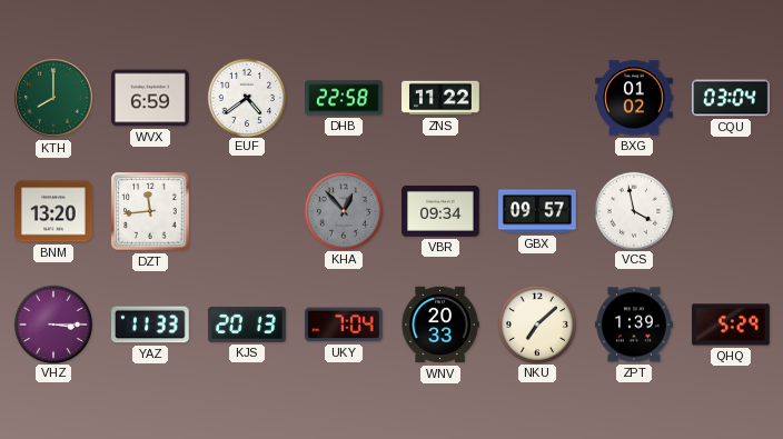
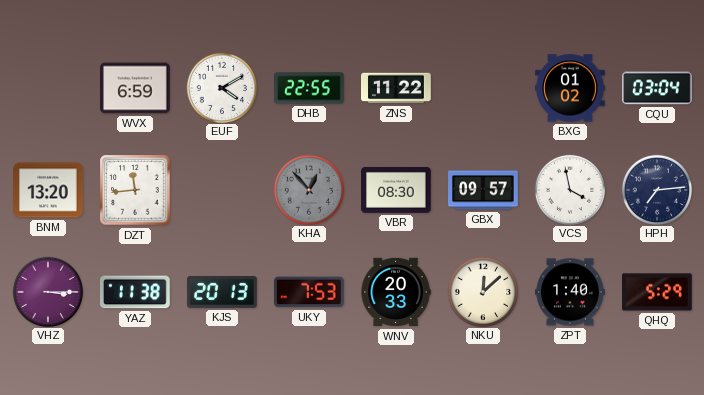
KTH: 8:00 -> none
EUF: 4:39 -> 4:10
DHB: 22:58 -> 22:55
VBR: 09:34 -> 08:30
HPH: none -> 7:14
YAZ: 11:33 -> 11:38
UKY: 7:04 -> 7:53
NKU: 7:08 -> 12:08
ZPT: 1:39 -> 1:40
